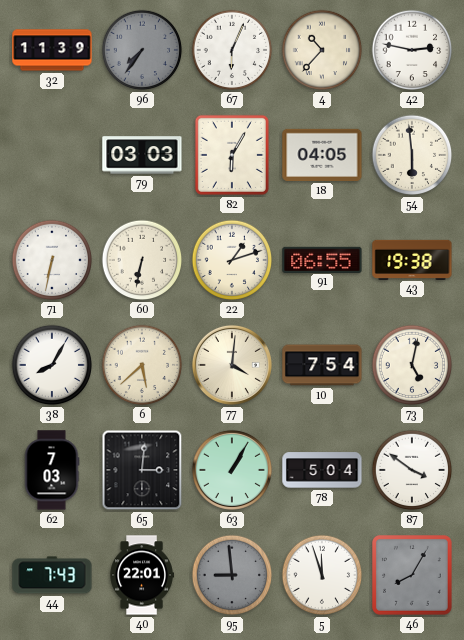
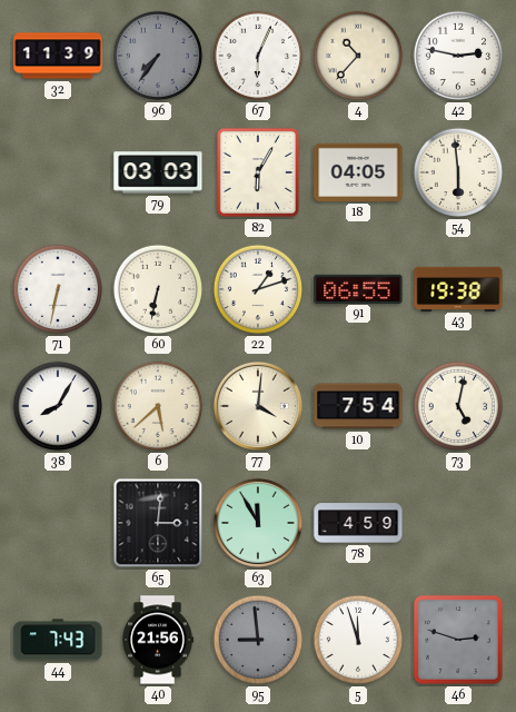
62: 7:03 -> none
63: 1:05 -> 11:55
78: 5:04 -> 4:59
87: 3:51 -> none
40: 22:01 -> 21:56
46: 8:05 -> 2:48
